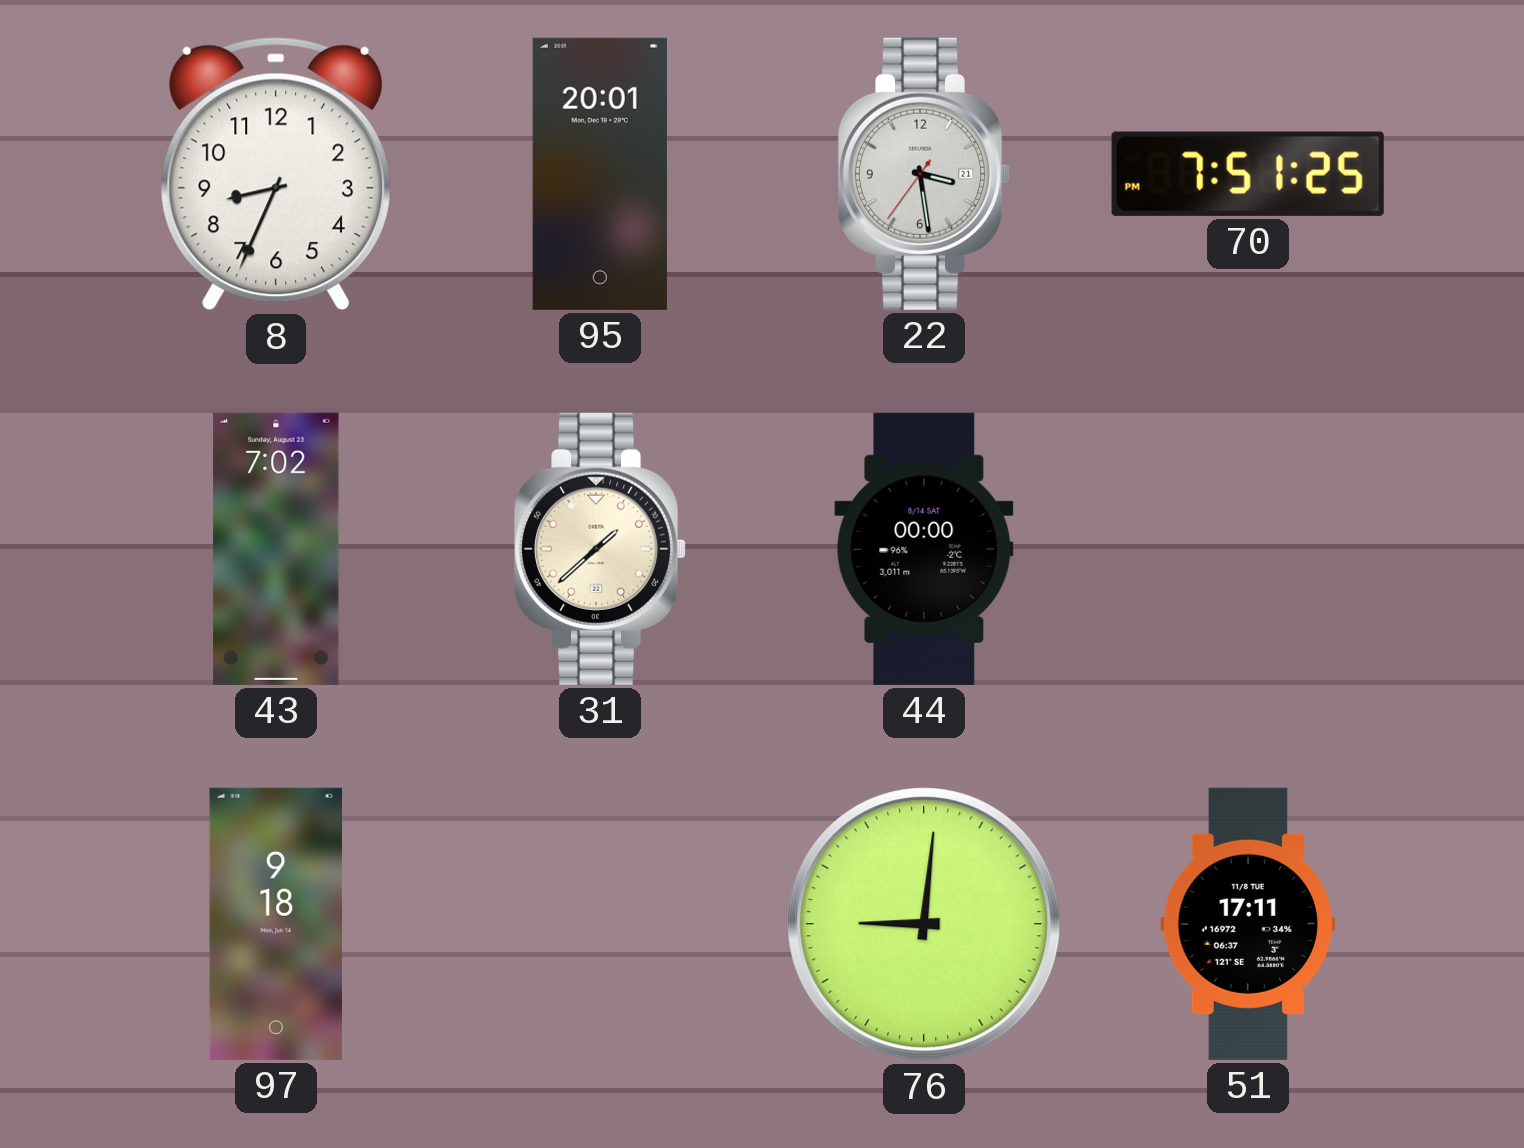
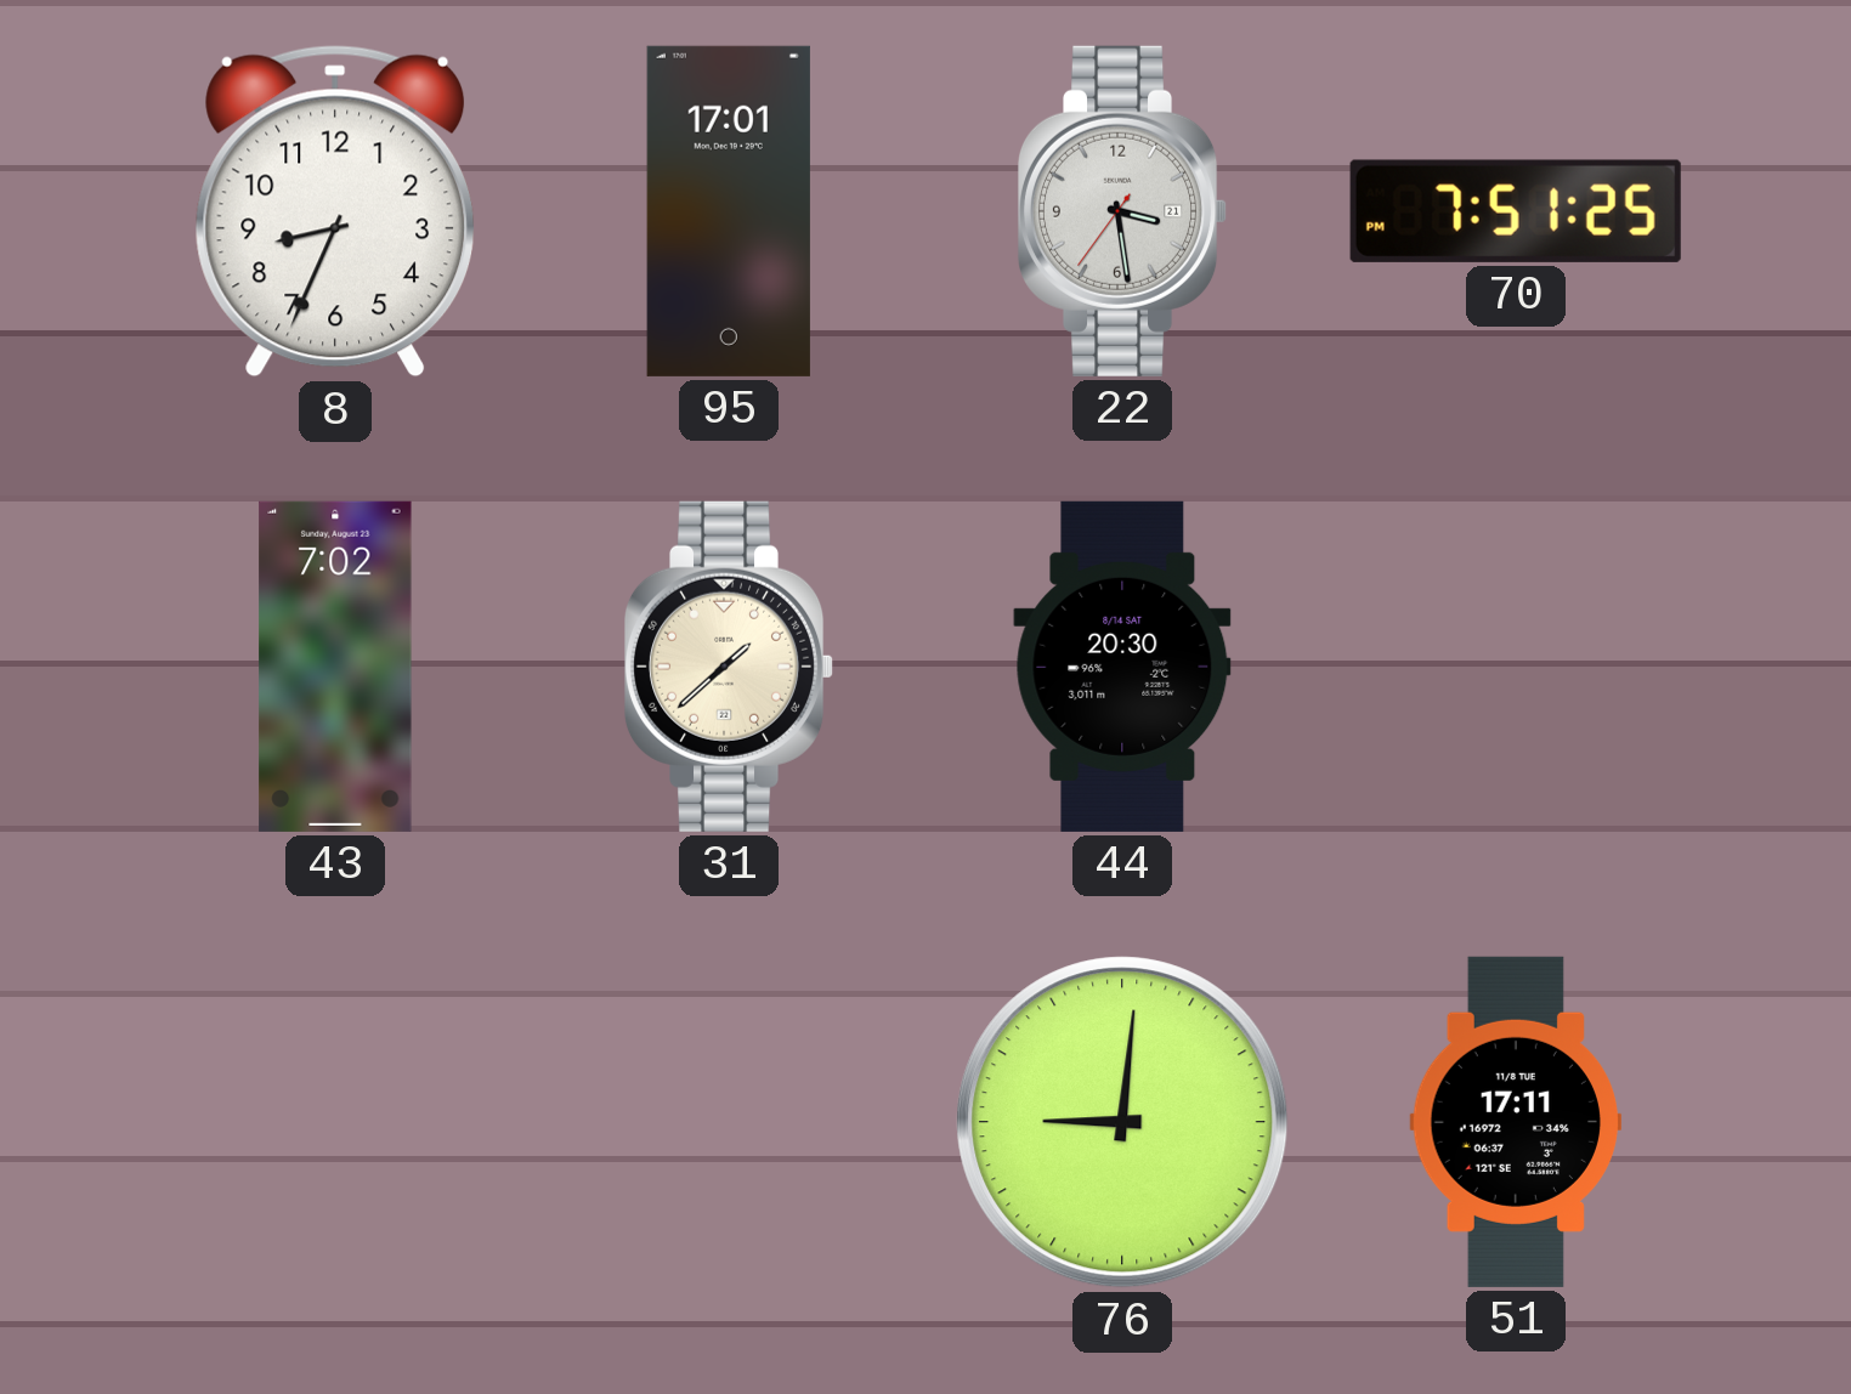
95: 20:01 -> 17:01
44: 00:00 -> 20:30
97: 9:18 -> none
